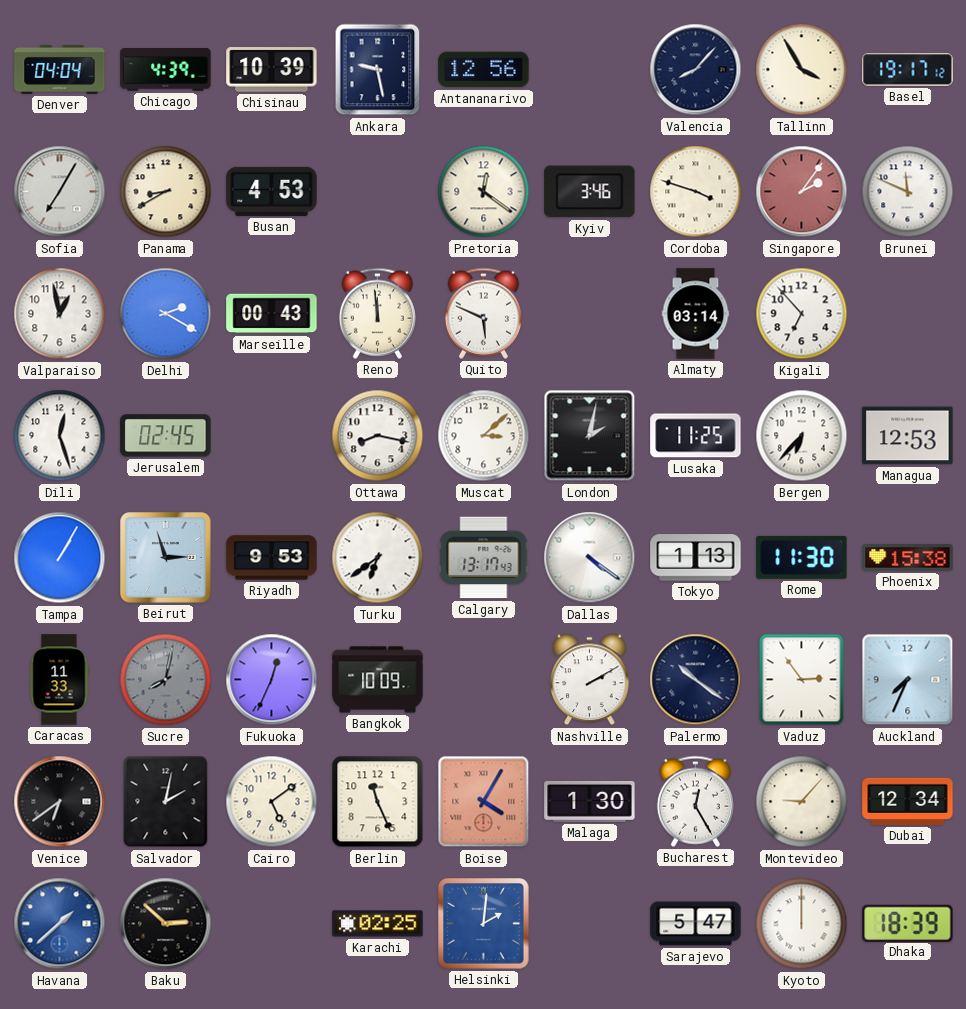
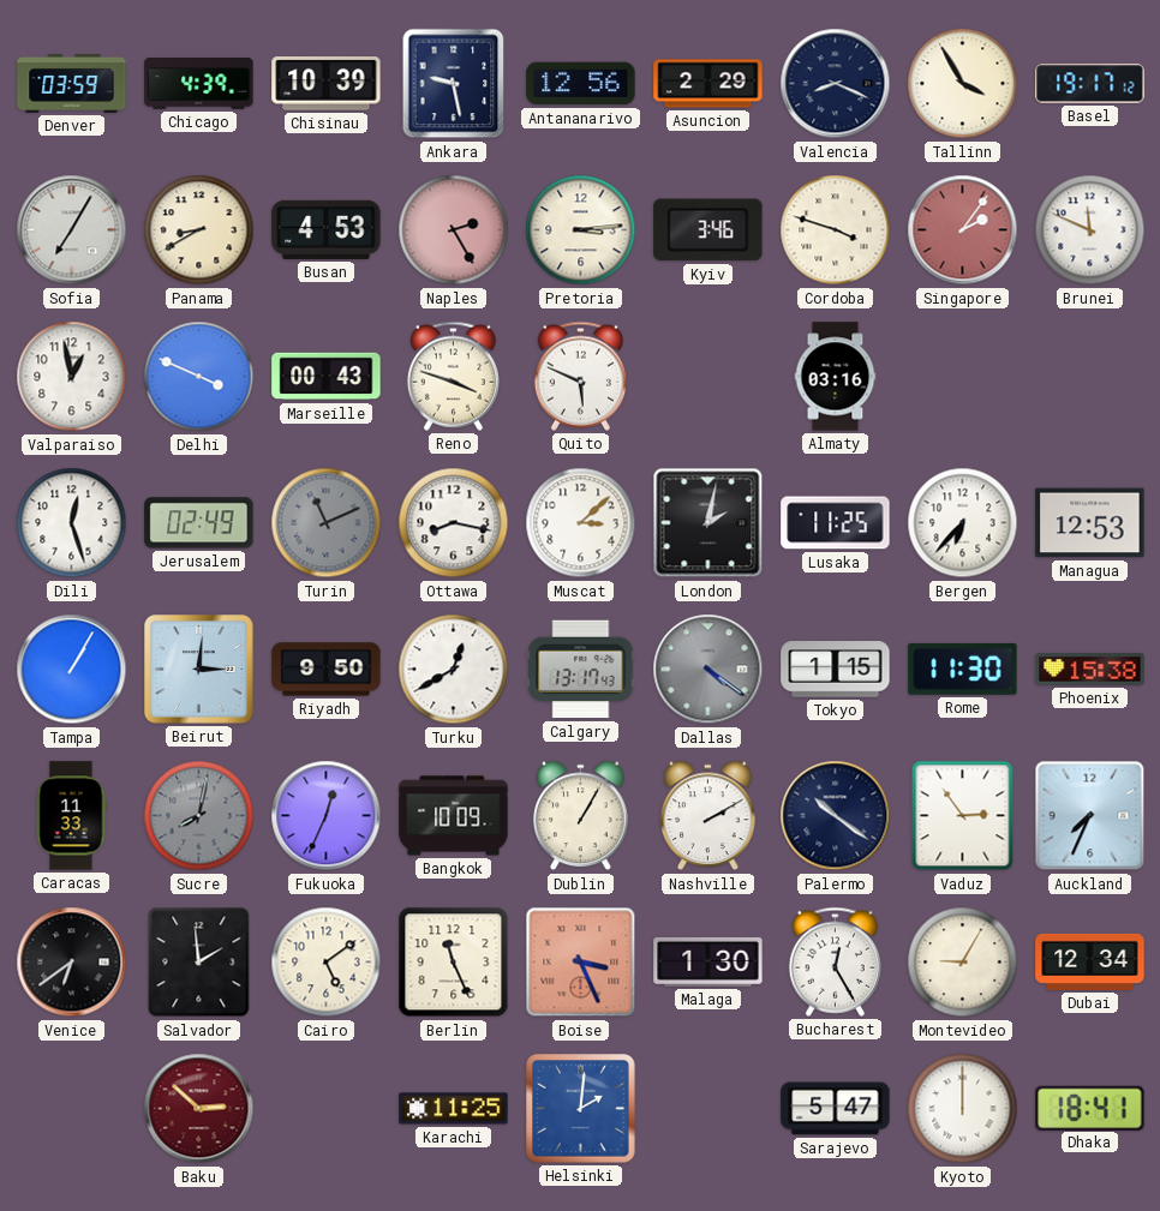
Denver: 04:04 -> 03:59
Asuncion: none -> 2:29
Valencia: 8:07 -> 8:19
Naples: none -> 2:25
Pretoria: 12:21 -> 3:14
Delhi: 2:20 -> 3:49
Reno: 11:59 -> 3:48
Almaty: 03:14 -> 03:16
Kigali: 6:53 -> none
Jerusalem: 02:45 -> 02:49
Turin: none -> 11:11
Beirut: 2:57 -> 3:01
Riyadh: 9:53 -> 9:50
Turku: 6:39 -> 12:40
Dallas dial: white -> grey
Tokyo: 1:13 -> 1:15
Dublin: none -> 1:05
Salvador: 2:02 -> 1:59
Boise: 4:05 -> 3:26
Montevideo: 9:07 -> 9:05
Havana: 1:38 -> none
Baku dial: black -> burgundy
Karachi: 02:25 -> 11:25
Dhaka: 18:39 -> 18:41
